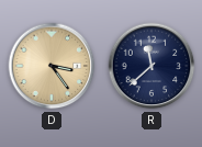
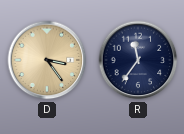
R: 11:38 -> 11:36
